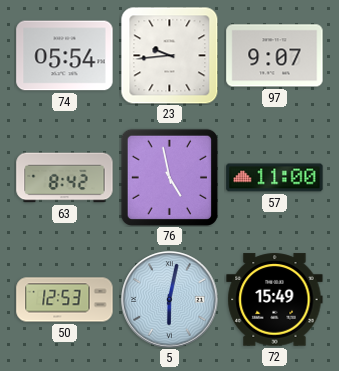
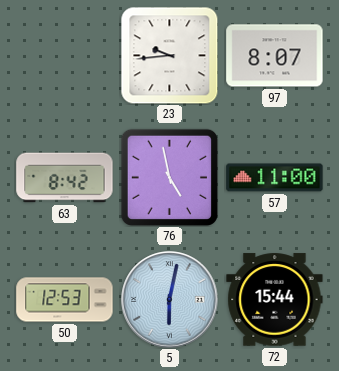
74: 05:54 -> none
97: 9:07 -> 8:07
72: 15:49 -> 15:44
